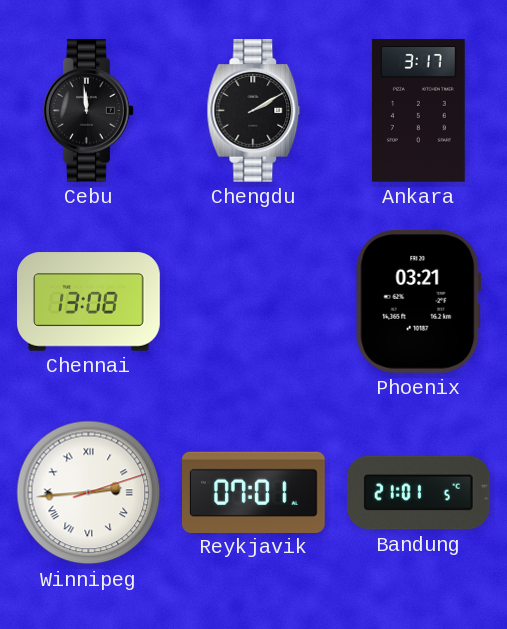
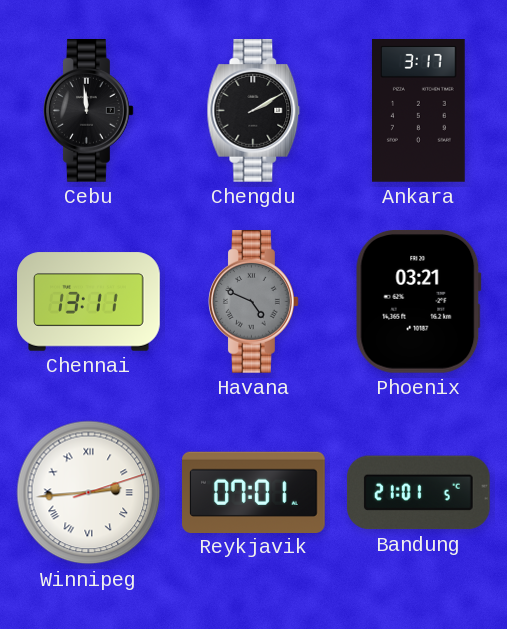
Chennai: 13:08 -> 13:11
Havana: none -> 4:49
